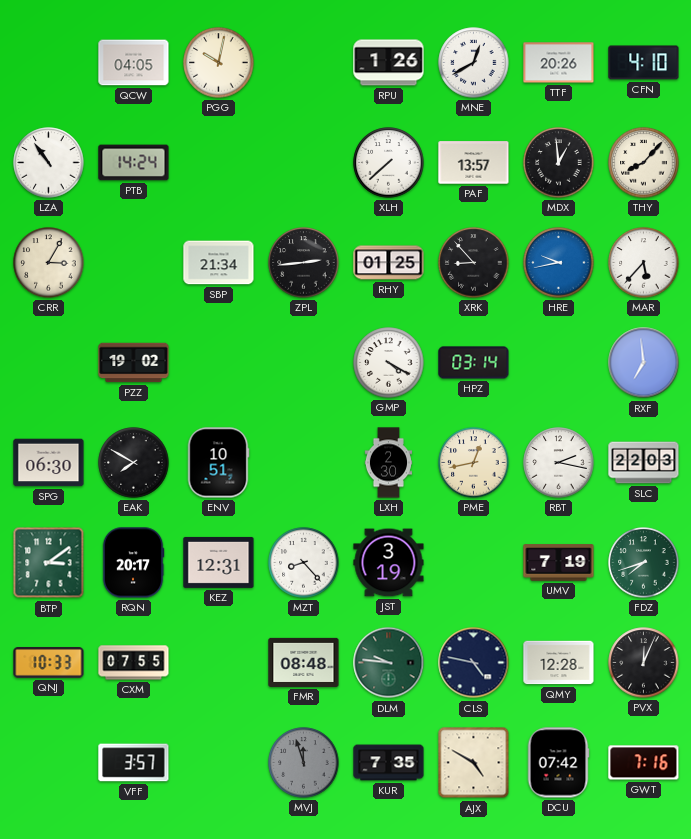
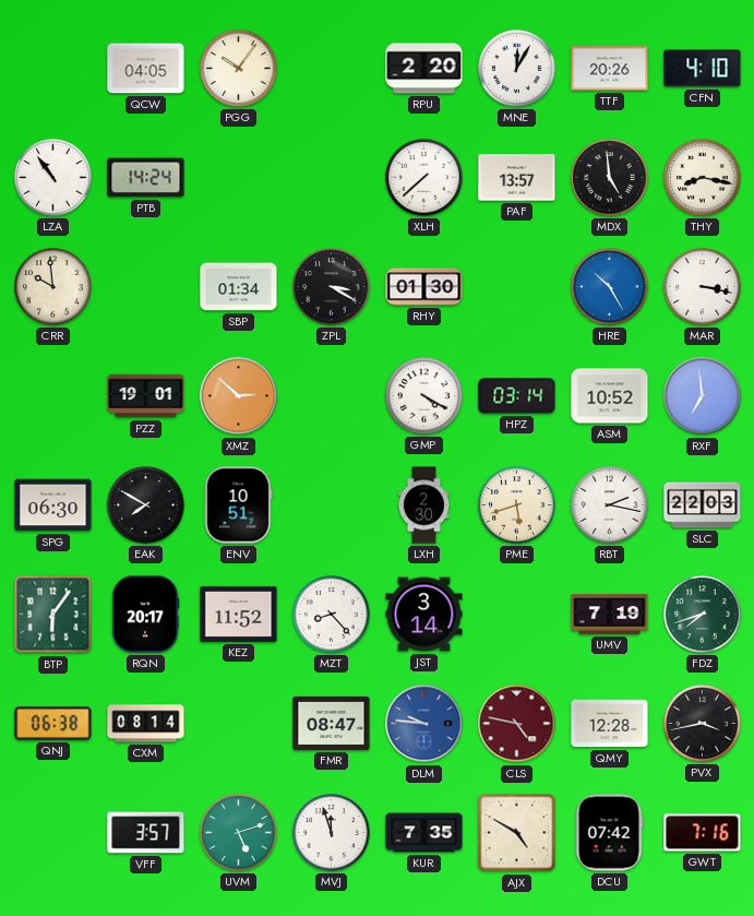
PGG: 10:02 -> 10:06
RPU: 1:26 -> 2:20
MNE: 12:40 -> 12:05
MDX: 12:59 -> 4:59
THY: 8:07 -> 8:17
CRR: 3:05 -> 9:59
SBP: 21:34 -> 01:34
ZPL: 2:44 -> 3:20
RHY: 01:25 -> 01:30
XRK: 8:53 -> none
HRE: 9:43 -> 10:25
MAR: 5:37 -> 3:17
PZZ: 19:02 -> 19:01
XMZ: none -> 2:52
ASM: none -> 10:52
PME: 12:43 -> 5:42
BTP: 3:09 -> 6:06
KEZ: 12:31 -> 11:52
JST: 3:19 -> 3:14
QNJ: 10:33 -> 06:38
CXM: 07:55 -> 08:14
FMR: 08:48 -> 08:47
DLM dial: green -> blue
CLS dial: navy -> burgundy
PVX: 12:04 -> 3:43
UVM: none -> 5:12
MVJ dial: grey -> white
